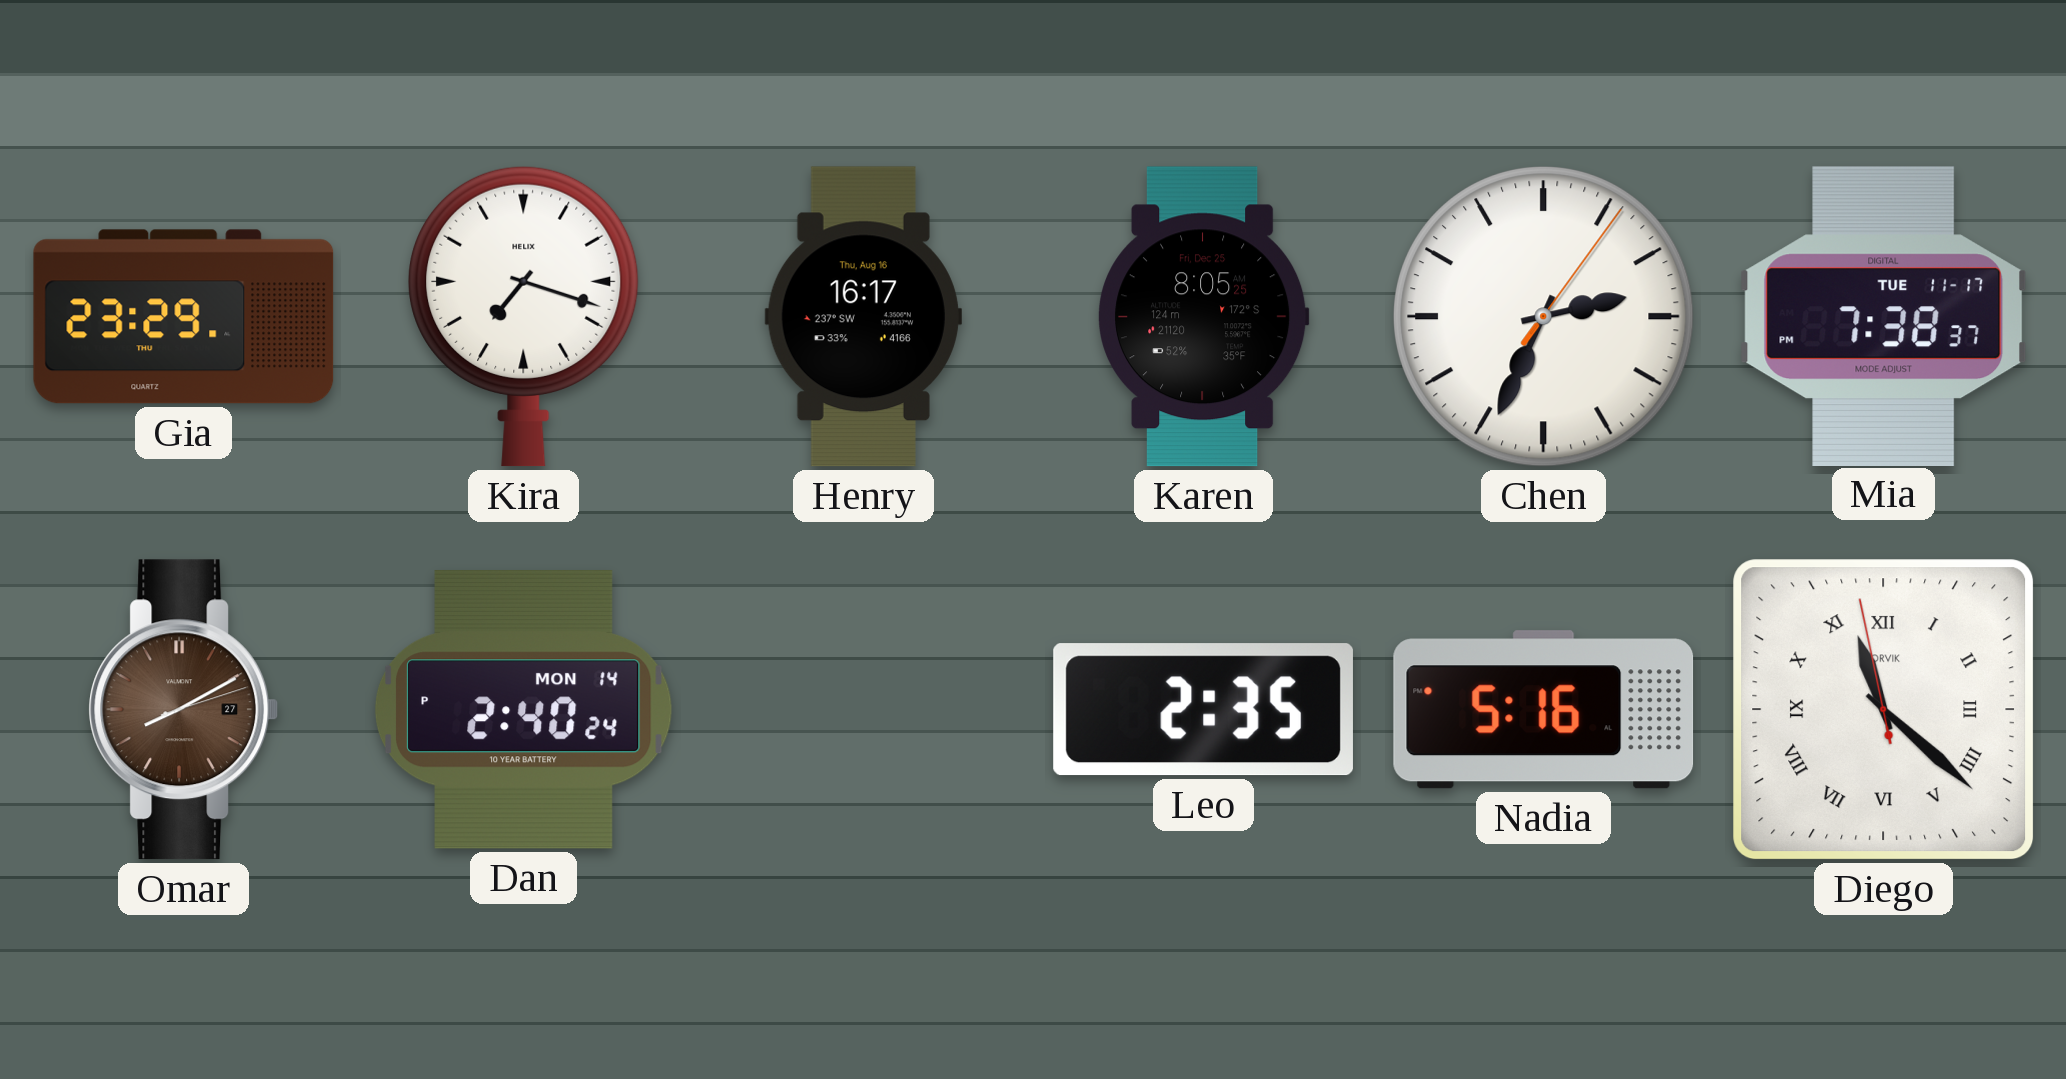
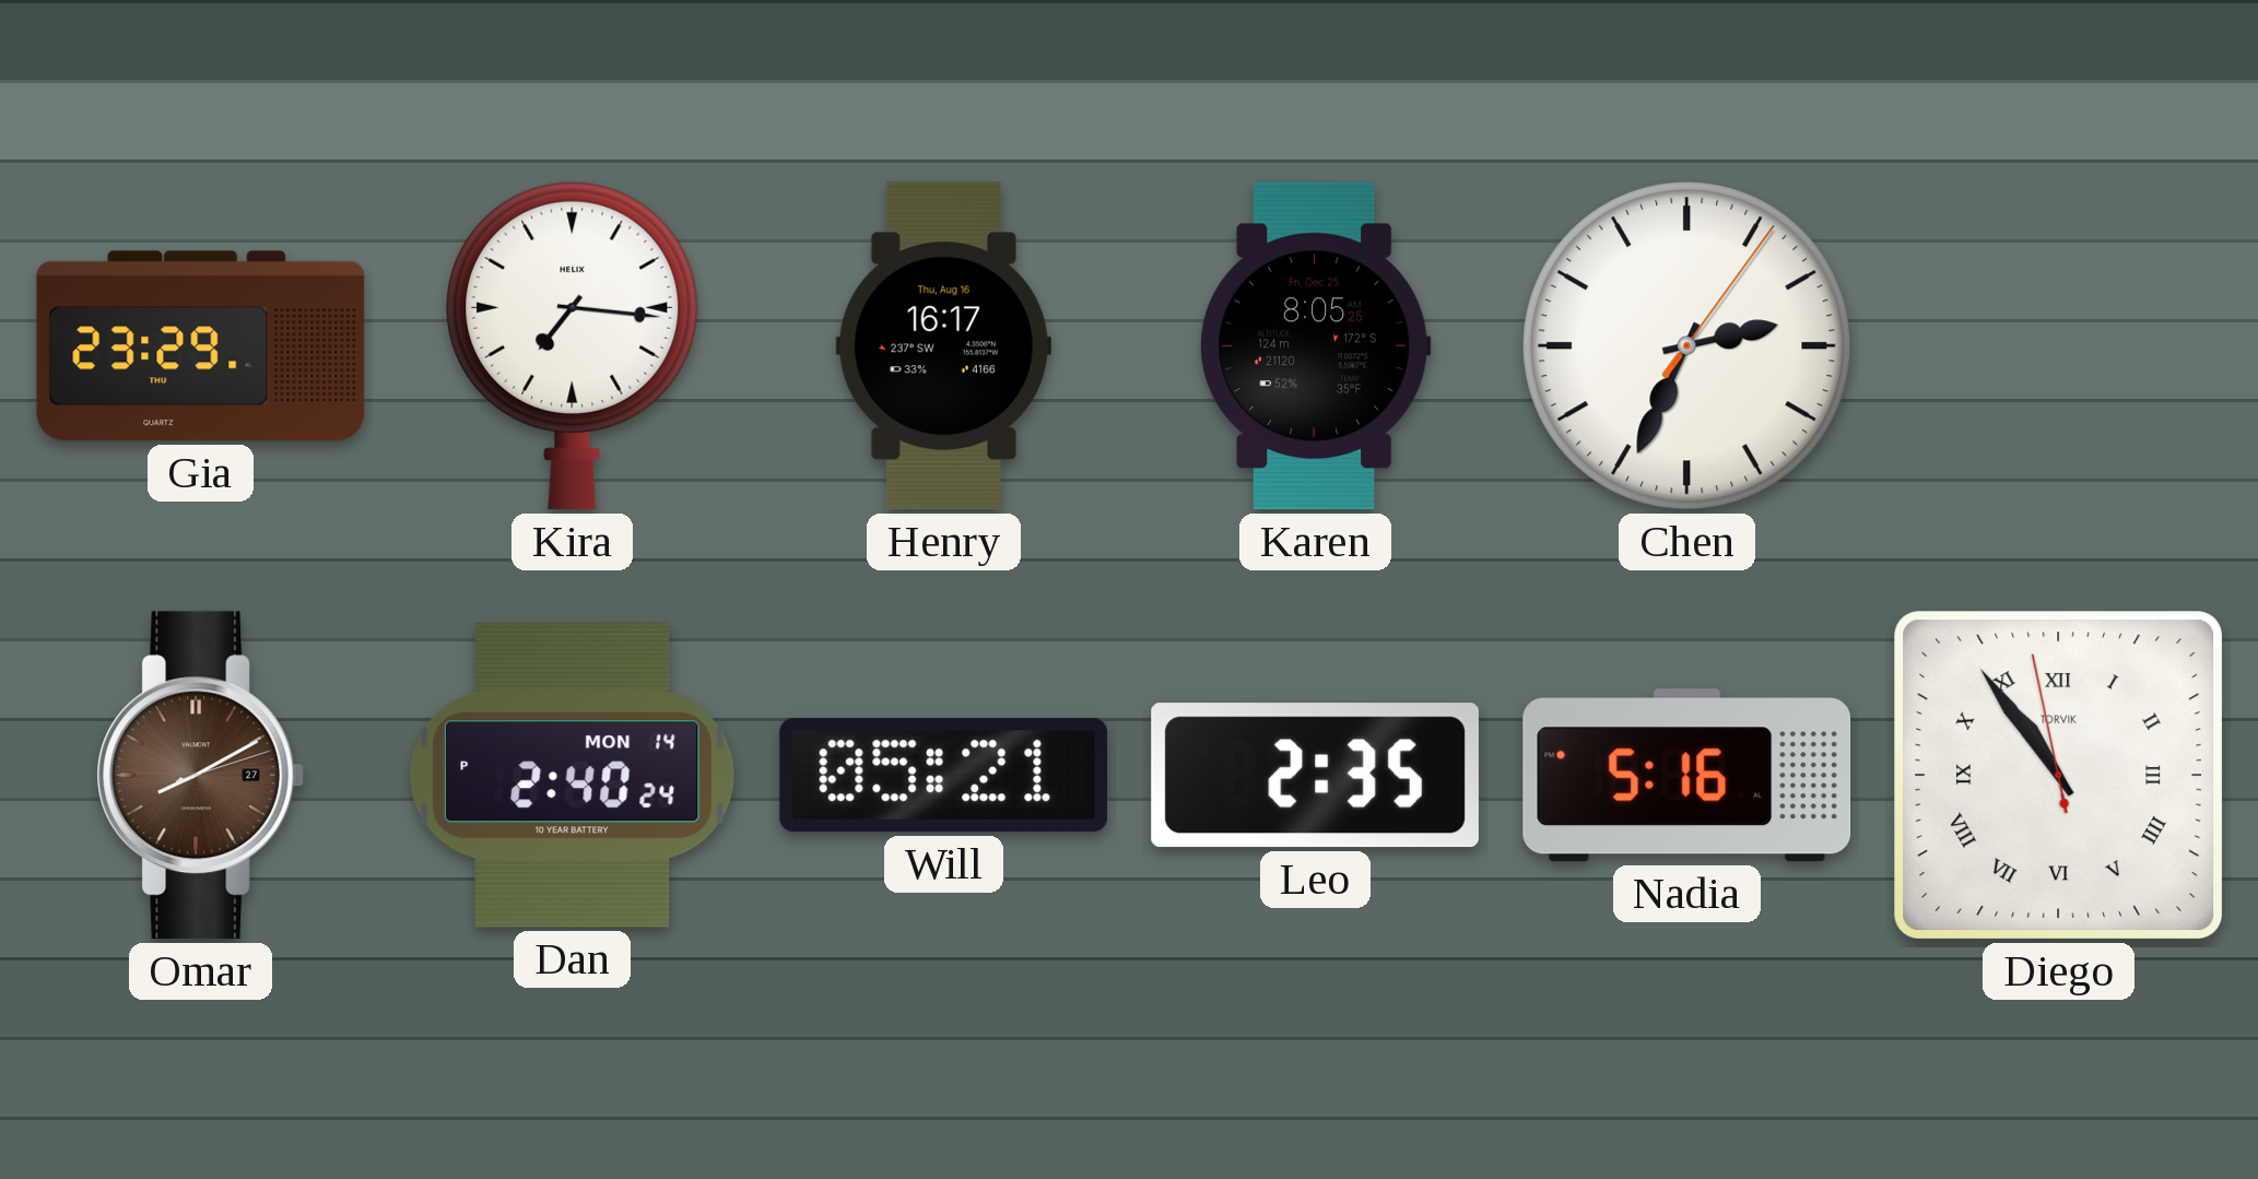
Kira: 7:18 -> 7:16
Mia: 7:38 -> none
Will: none -> 05:21
Diego: 11:21 -> 10:53
